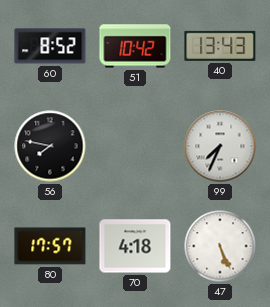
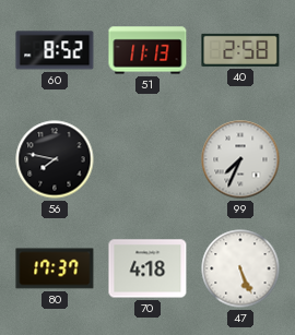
51: 10:42 -> 11:13
40: 13:43 -> 2:58
80: 17:57 -> 17:37
